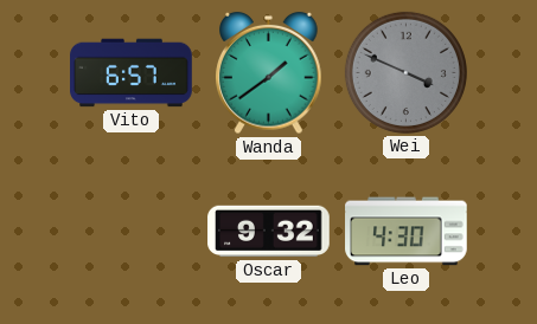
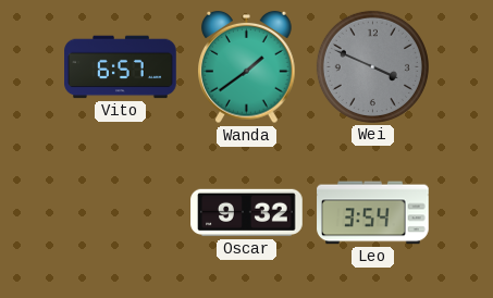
Leo: 4:30 -> 3:54
